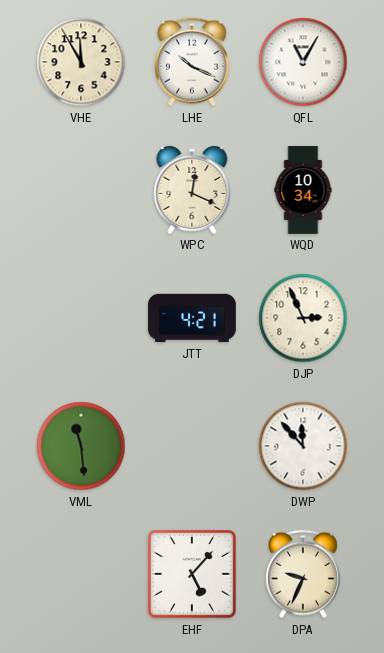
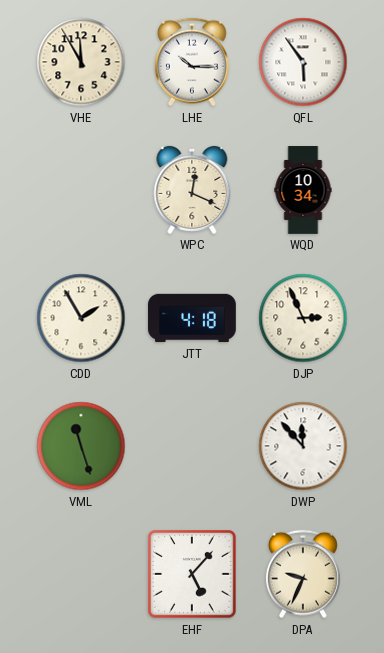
LHE: 10:19 -> 10:15
QFL: 11:05 -> 5:54
CDD: none -> 1:55
JTT: 4:21 -> 4:18
VML: 11:29 -> 11:27
